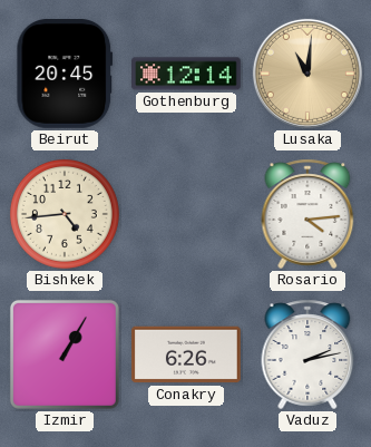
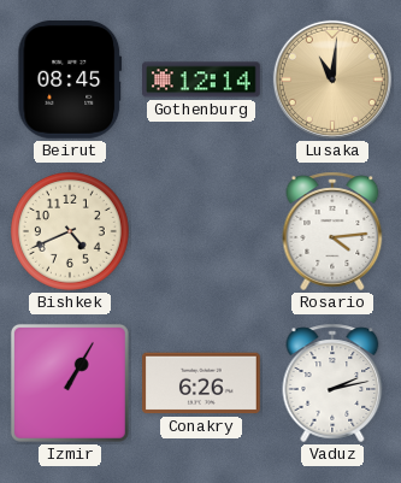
Beirut: 20:45 -> 08:45
Bishkek: 4:44 -> 4:41
